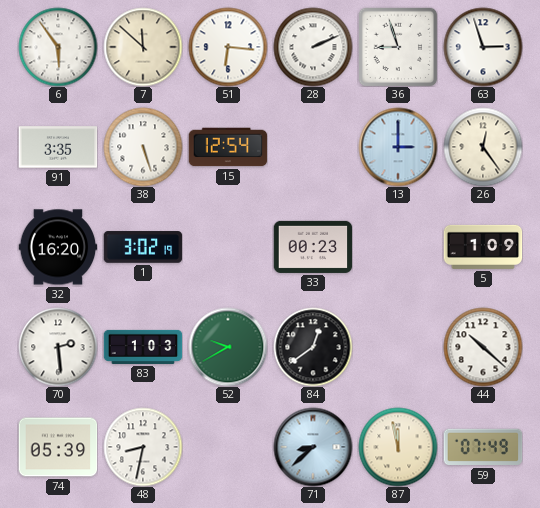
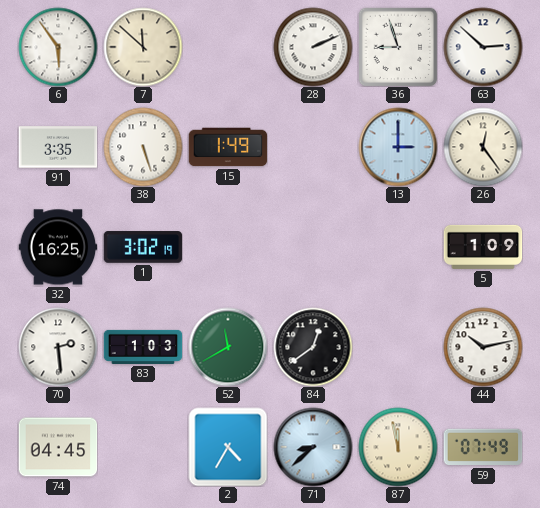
51: 6:16 -> none
63: 2:57 -> 2:52
15: 12:54 -> 1:49
32: 16:20 -> 16:25
33: 00:23 -> none
52: 9:40 -> 11:40
44: 10:22 -> 10:13
74: 05:39 -> 04:45
48: 8:32 -> none
2: none -> 4:35
